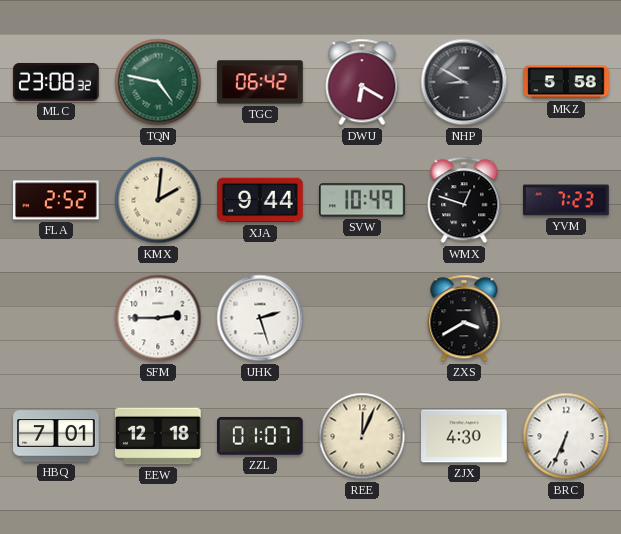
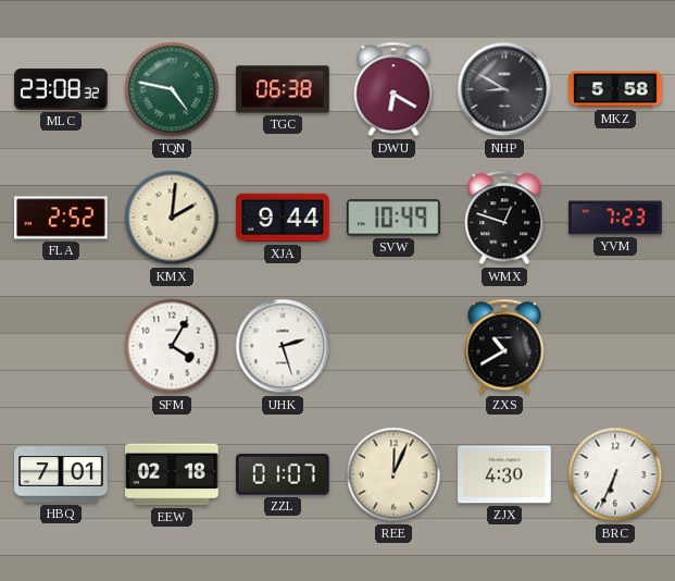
TGC: 06:42 -> 06:38
SFM: 2:45 -> 4:05
ZXS: 3:40 -> 10:40
EEW: 12:18 -> 02:18
